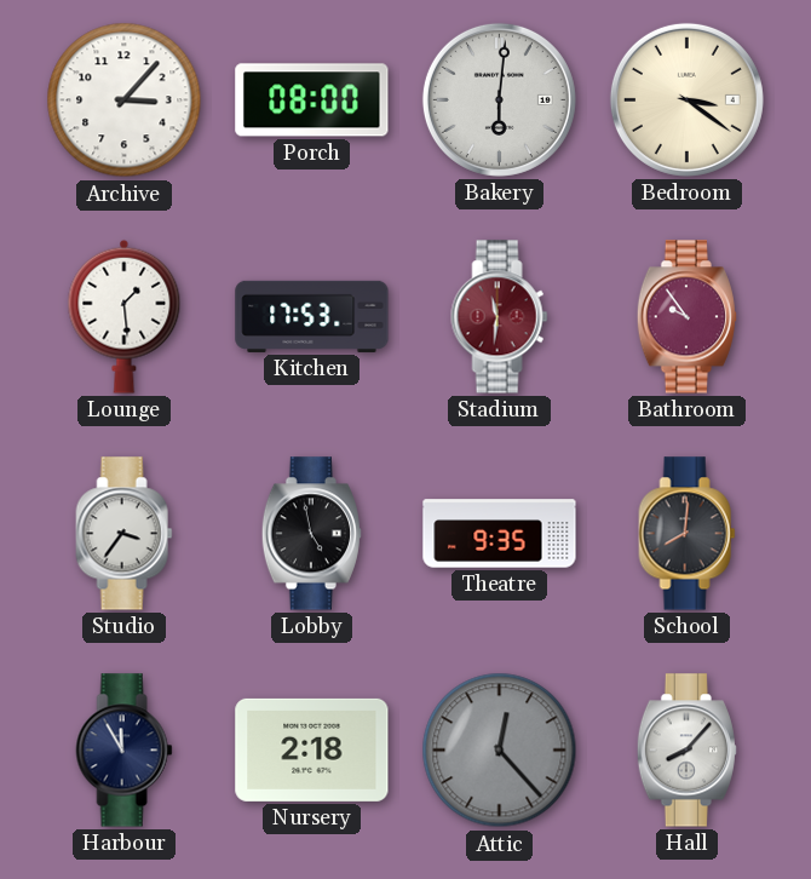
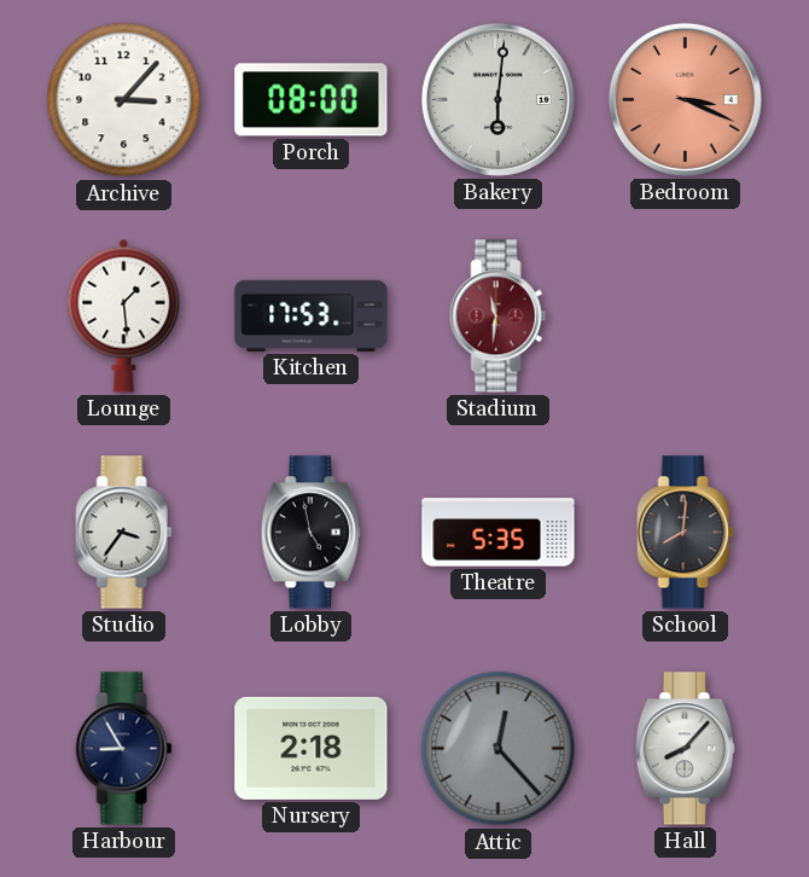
Bedroom: 3:21 -> 3:19
Bedroom dial: cream -> salmon
Bathroom: 9:54 -> none
Theatre: 9:35 -> 5:35
Harbour: 11:55 -> 8:55
